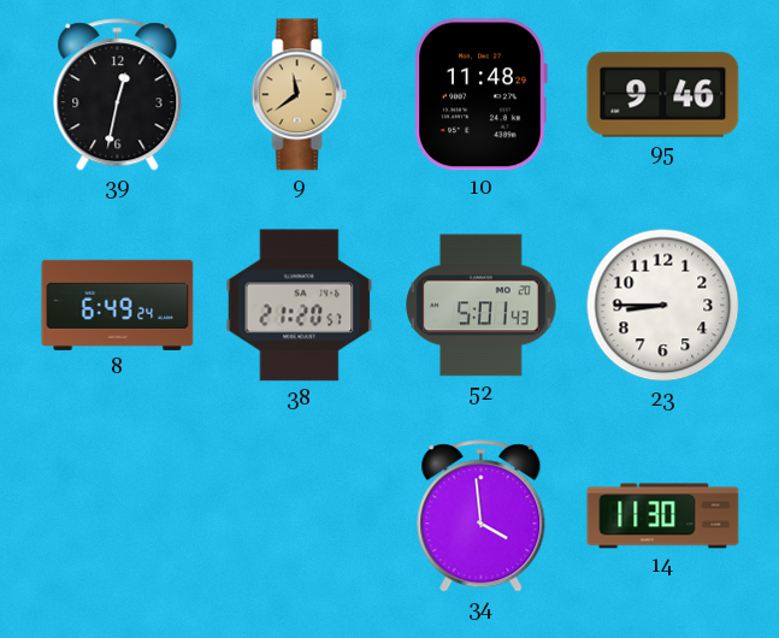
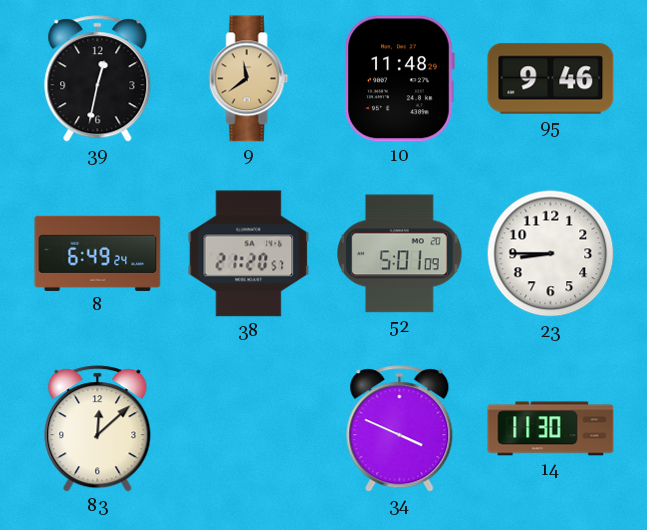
52: 5:01:43 -> 5:01:09
83: none -> 12:08
34: 3:59 -> 3:49
